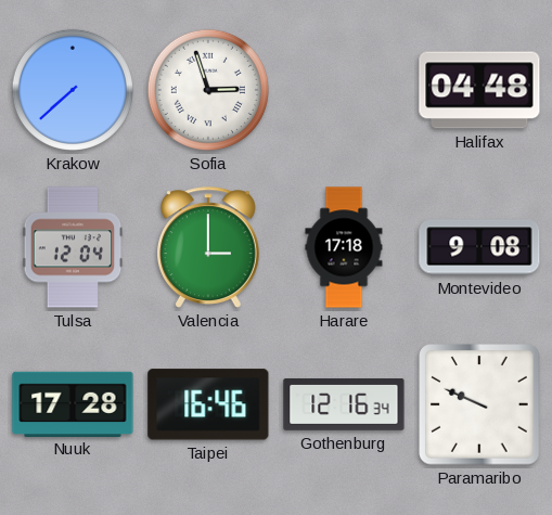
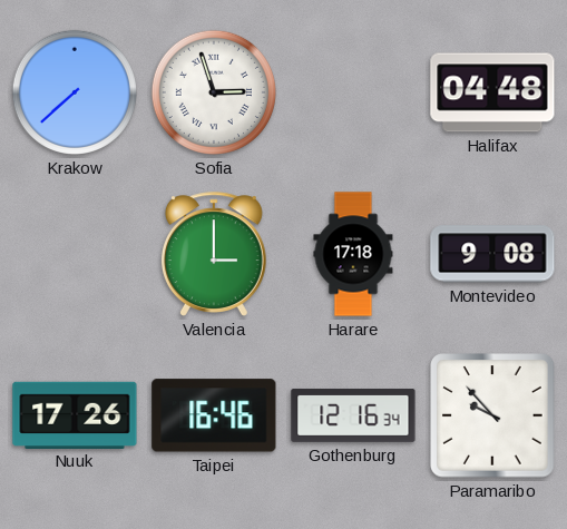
Tulsa: 12:04 -> none
Nuuk: 17:28 -> 17:26
Paramaribo: 9:49 -> 9:53
